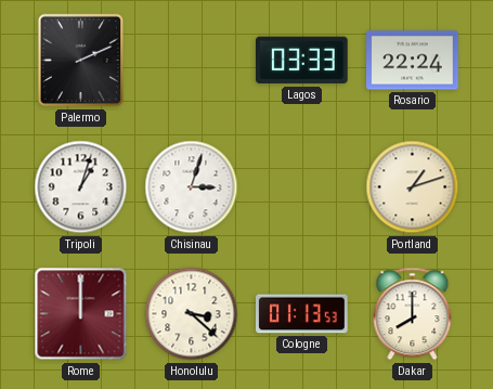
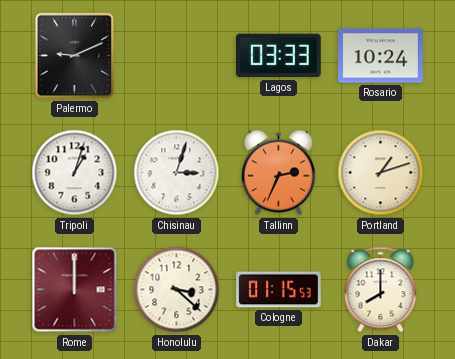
Palermo: 2:11 -> 9:11
Rosario: 22:24 -> 10:24
Tallinn: none -> 2:34
Cologne: 01:13 -> 01:15
